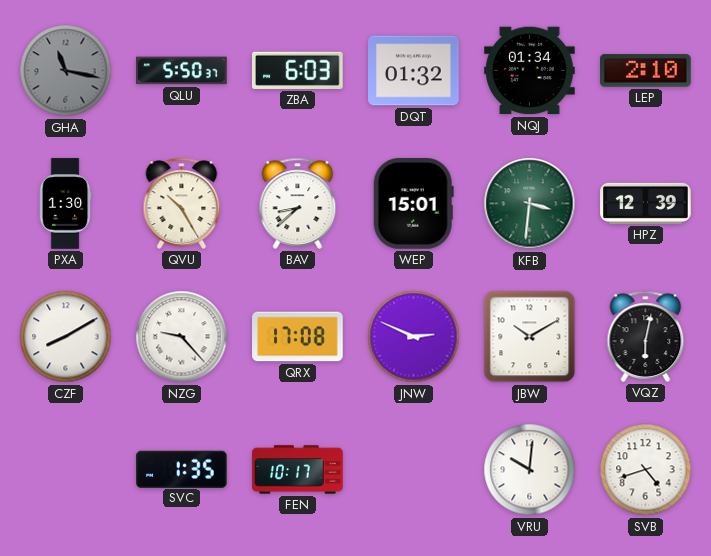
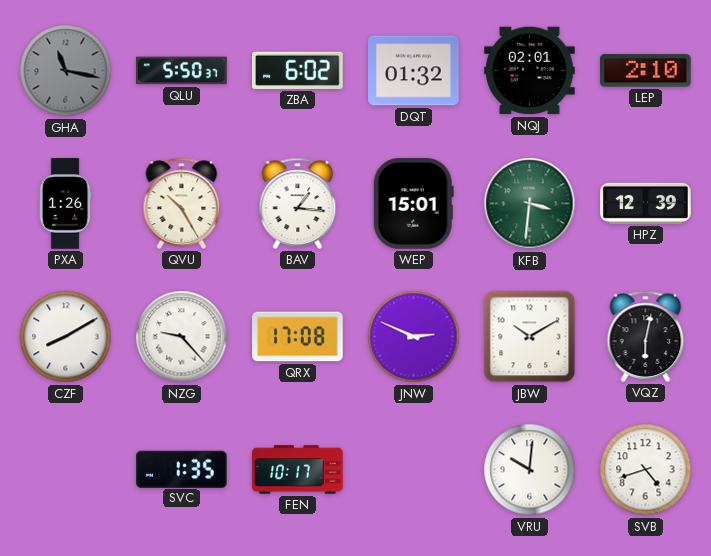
ZBA: 6:03 -> 6:02
NQJ: 01:34 -> 02:01
PXA: 1:30 -> 1:26
BAV: 8:38 -> 1:16
